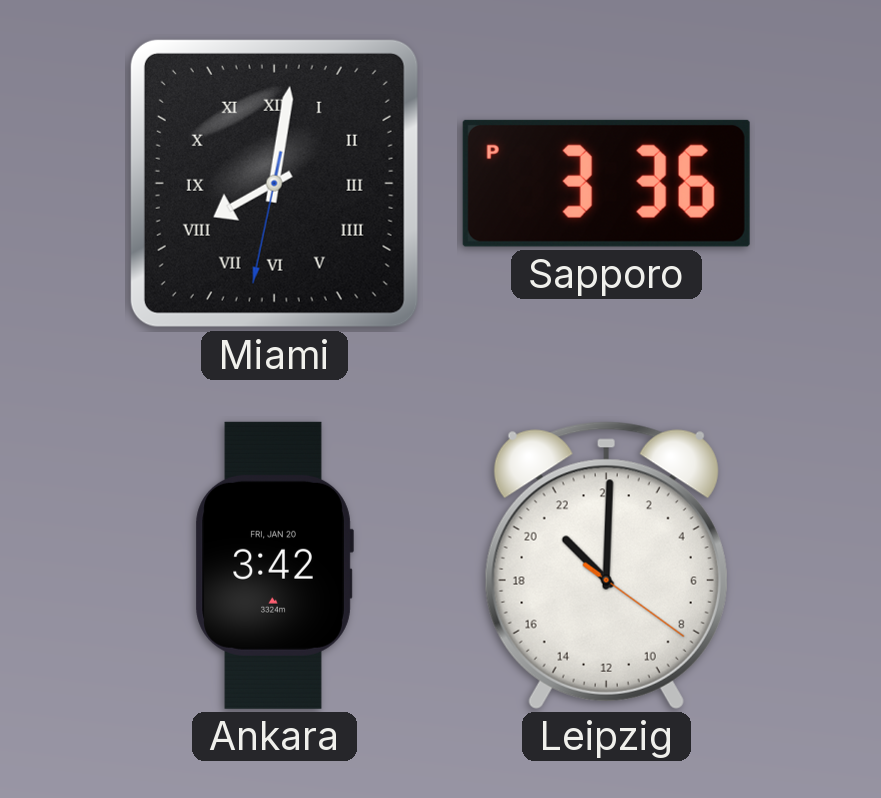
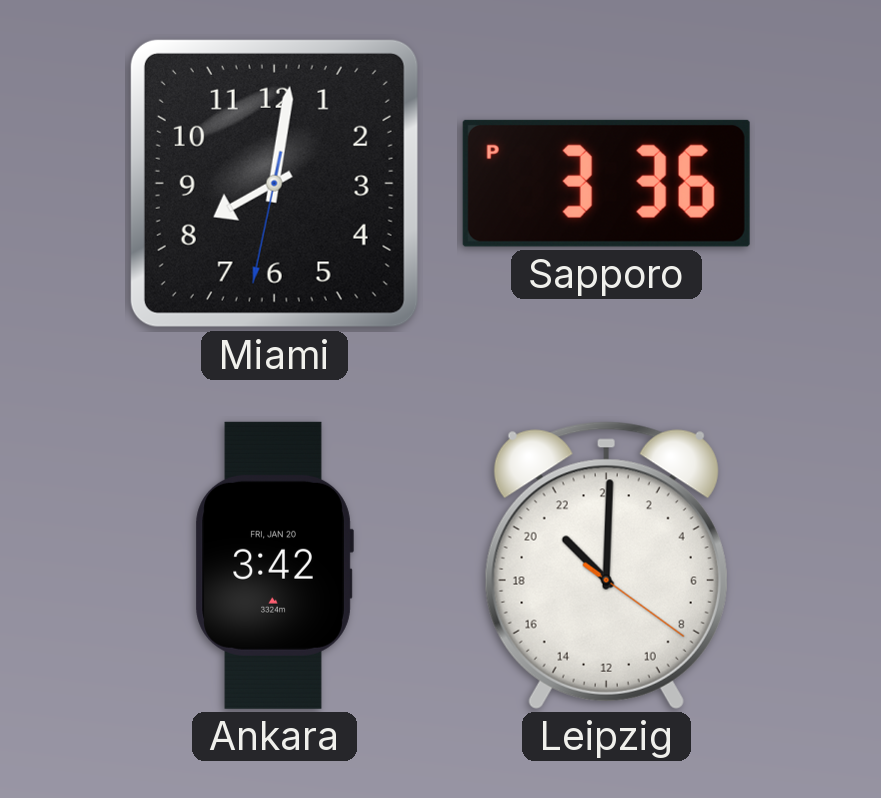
Miami numerals: Roman -> Arabic
